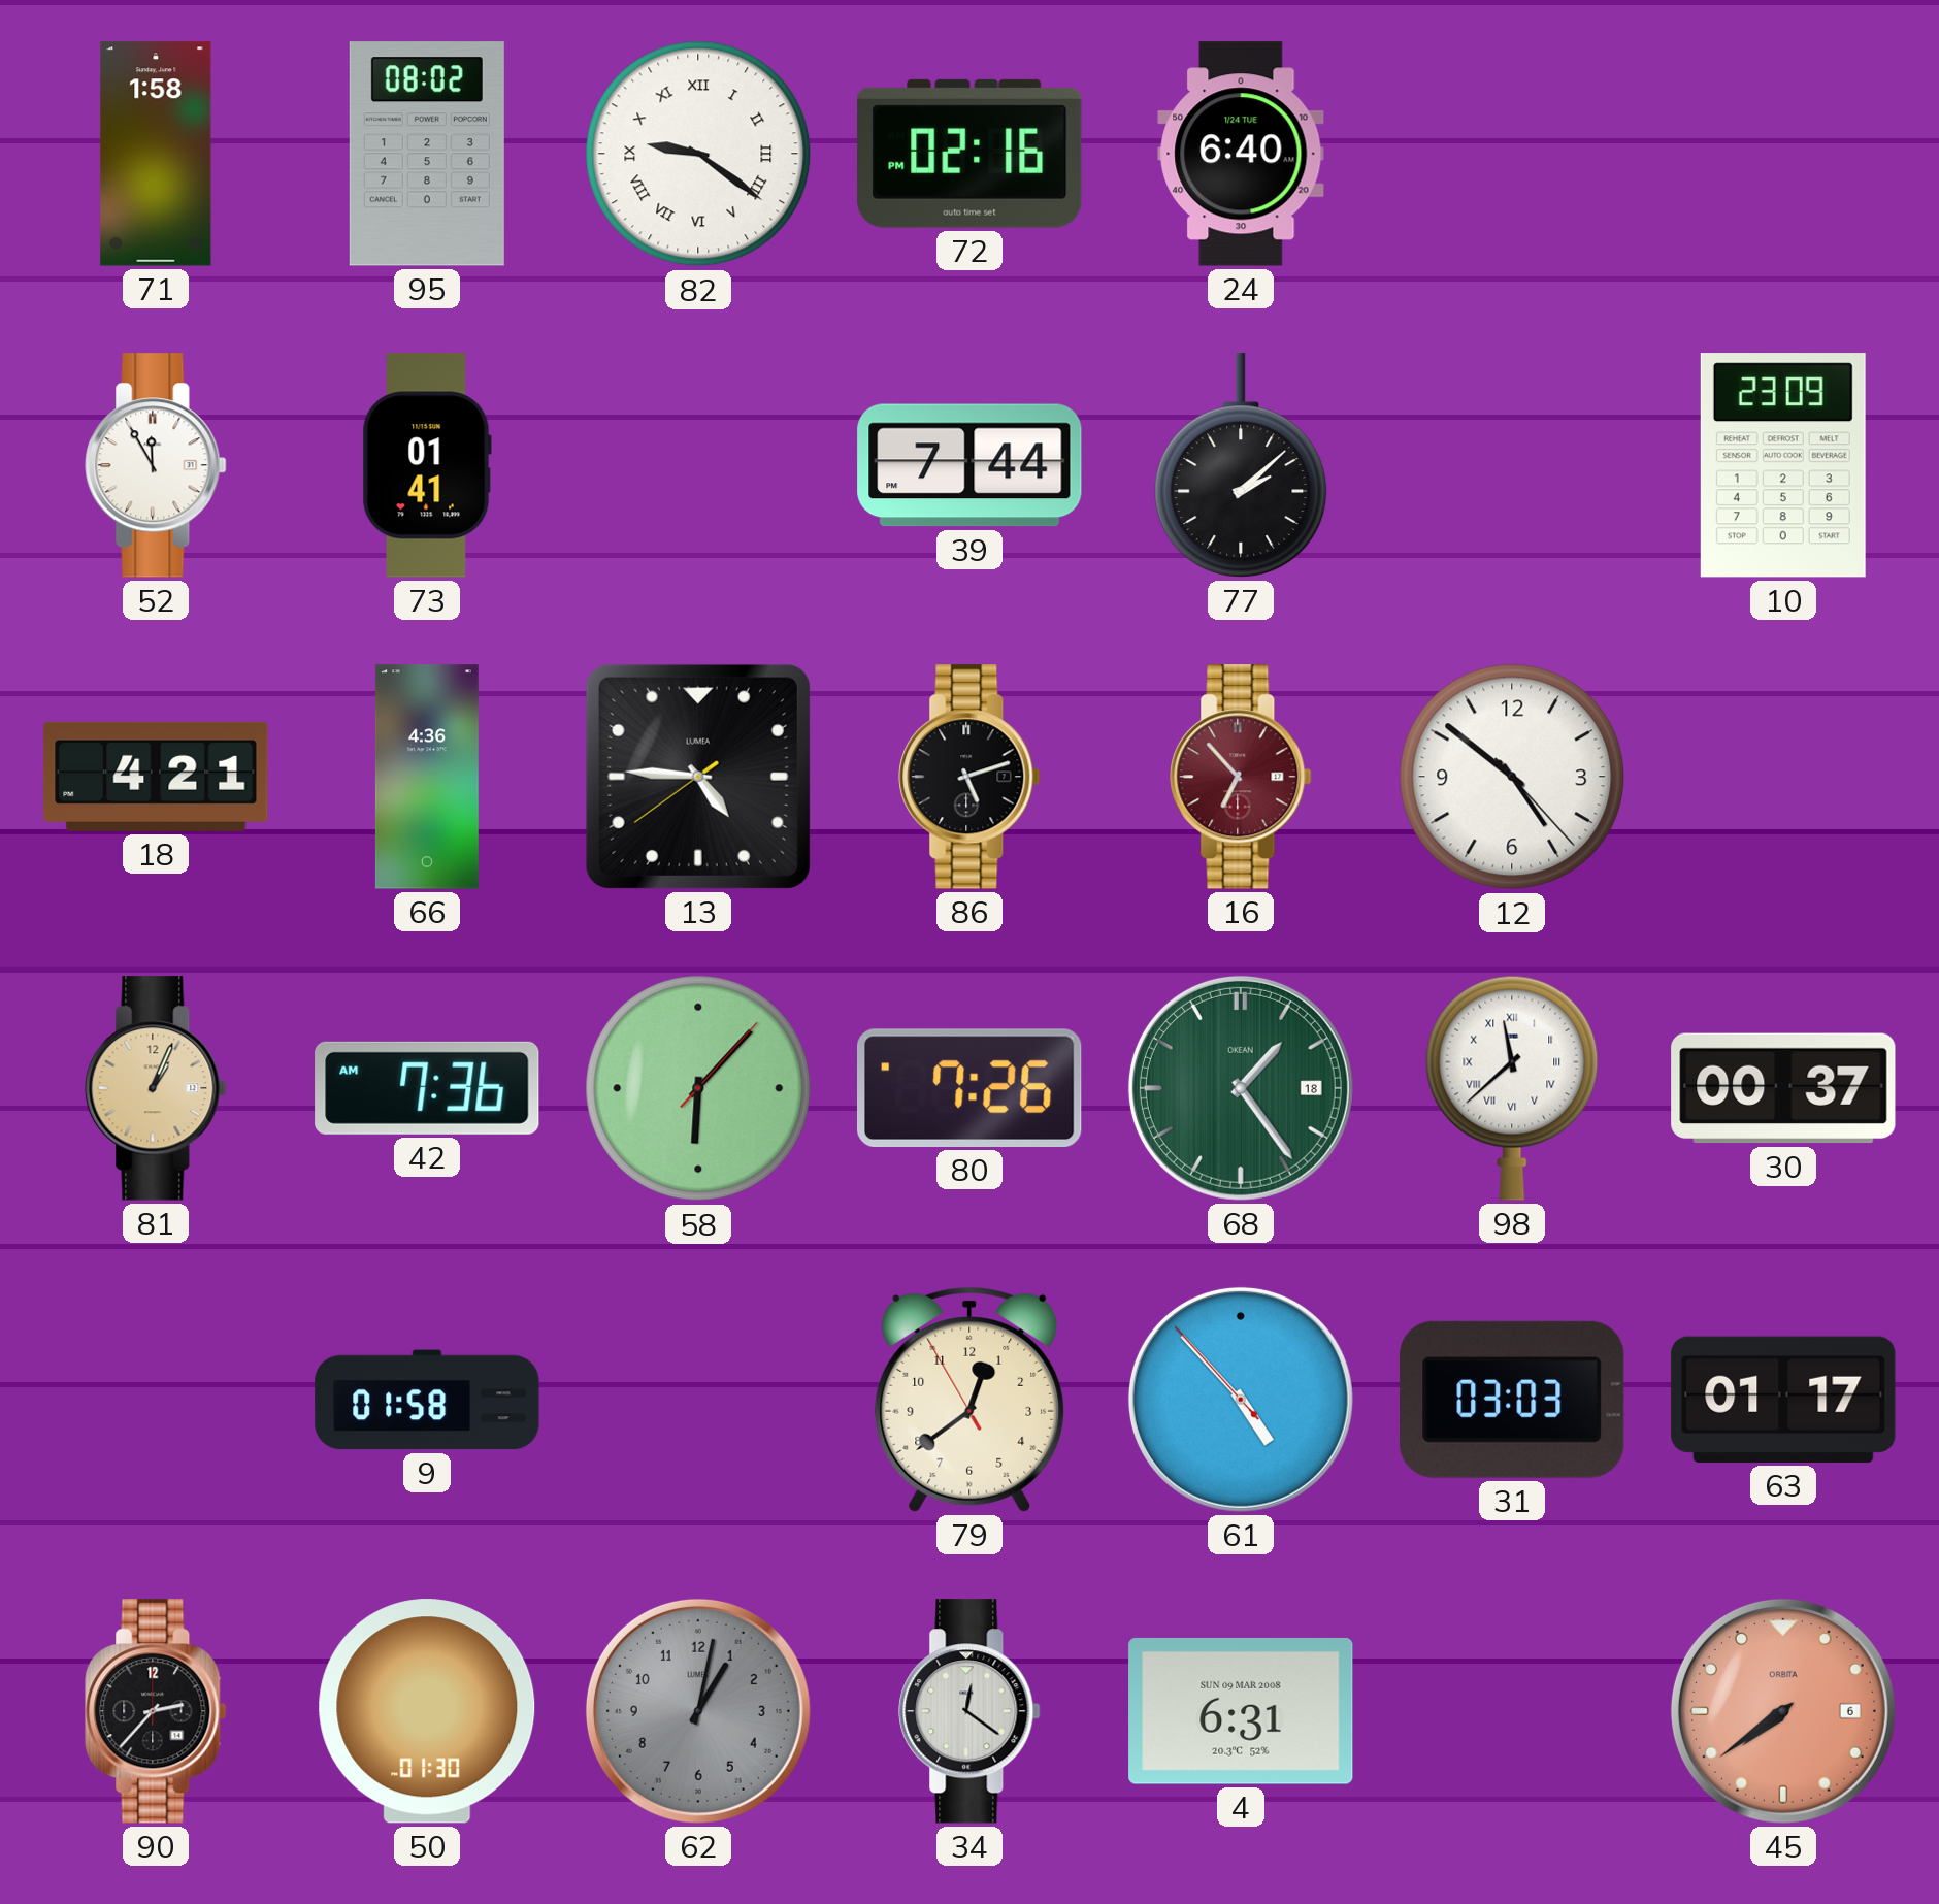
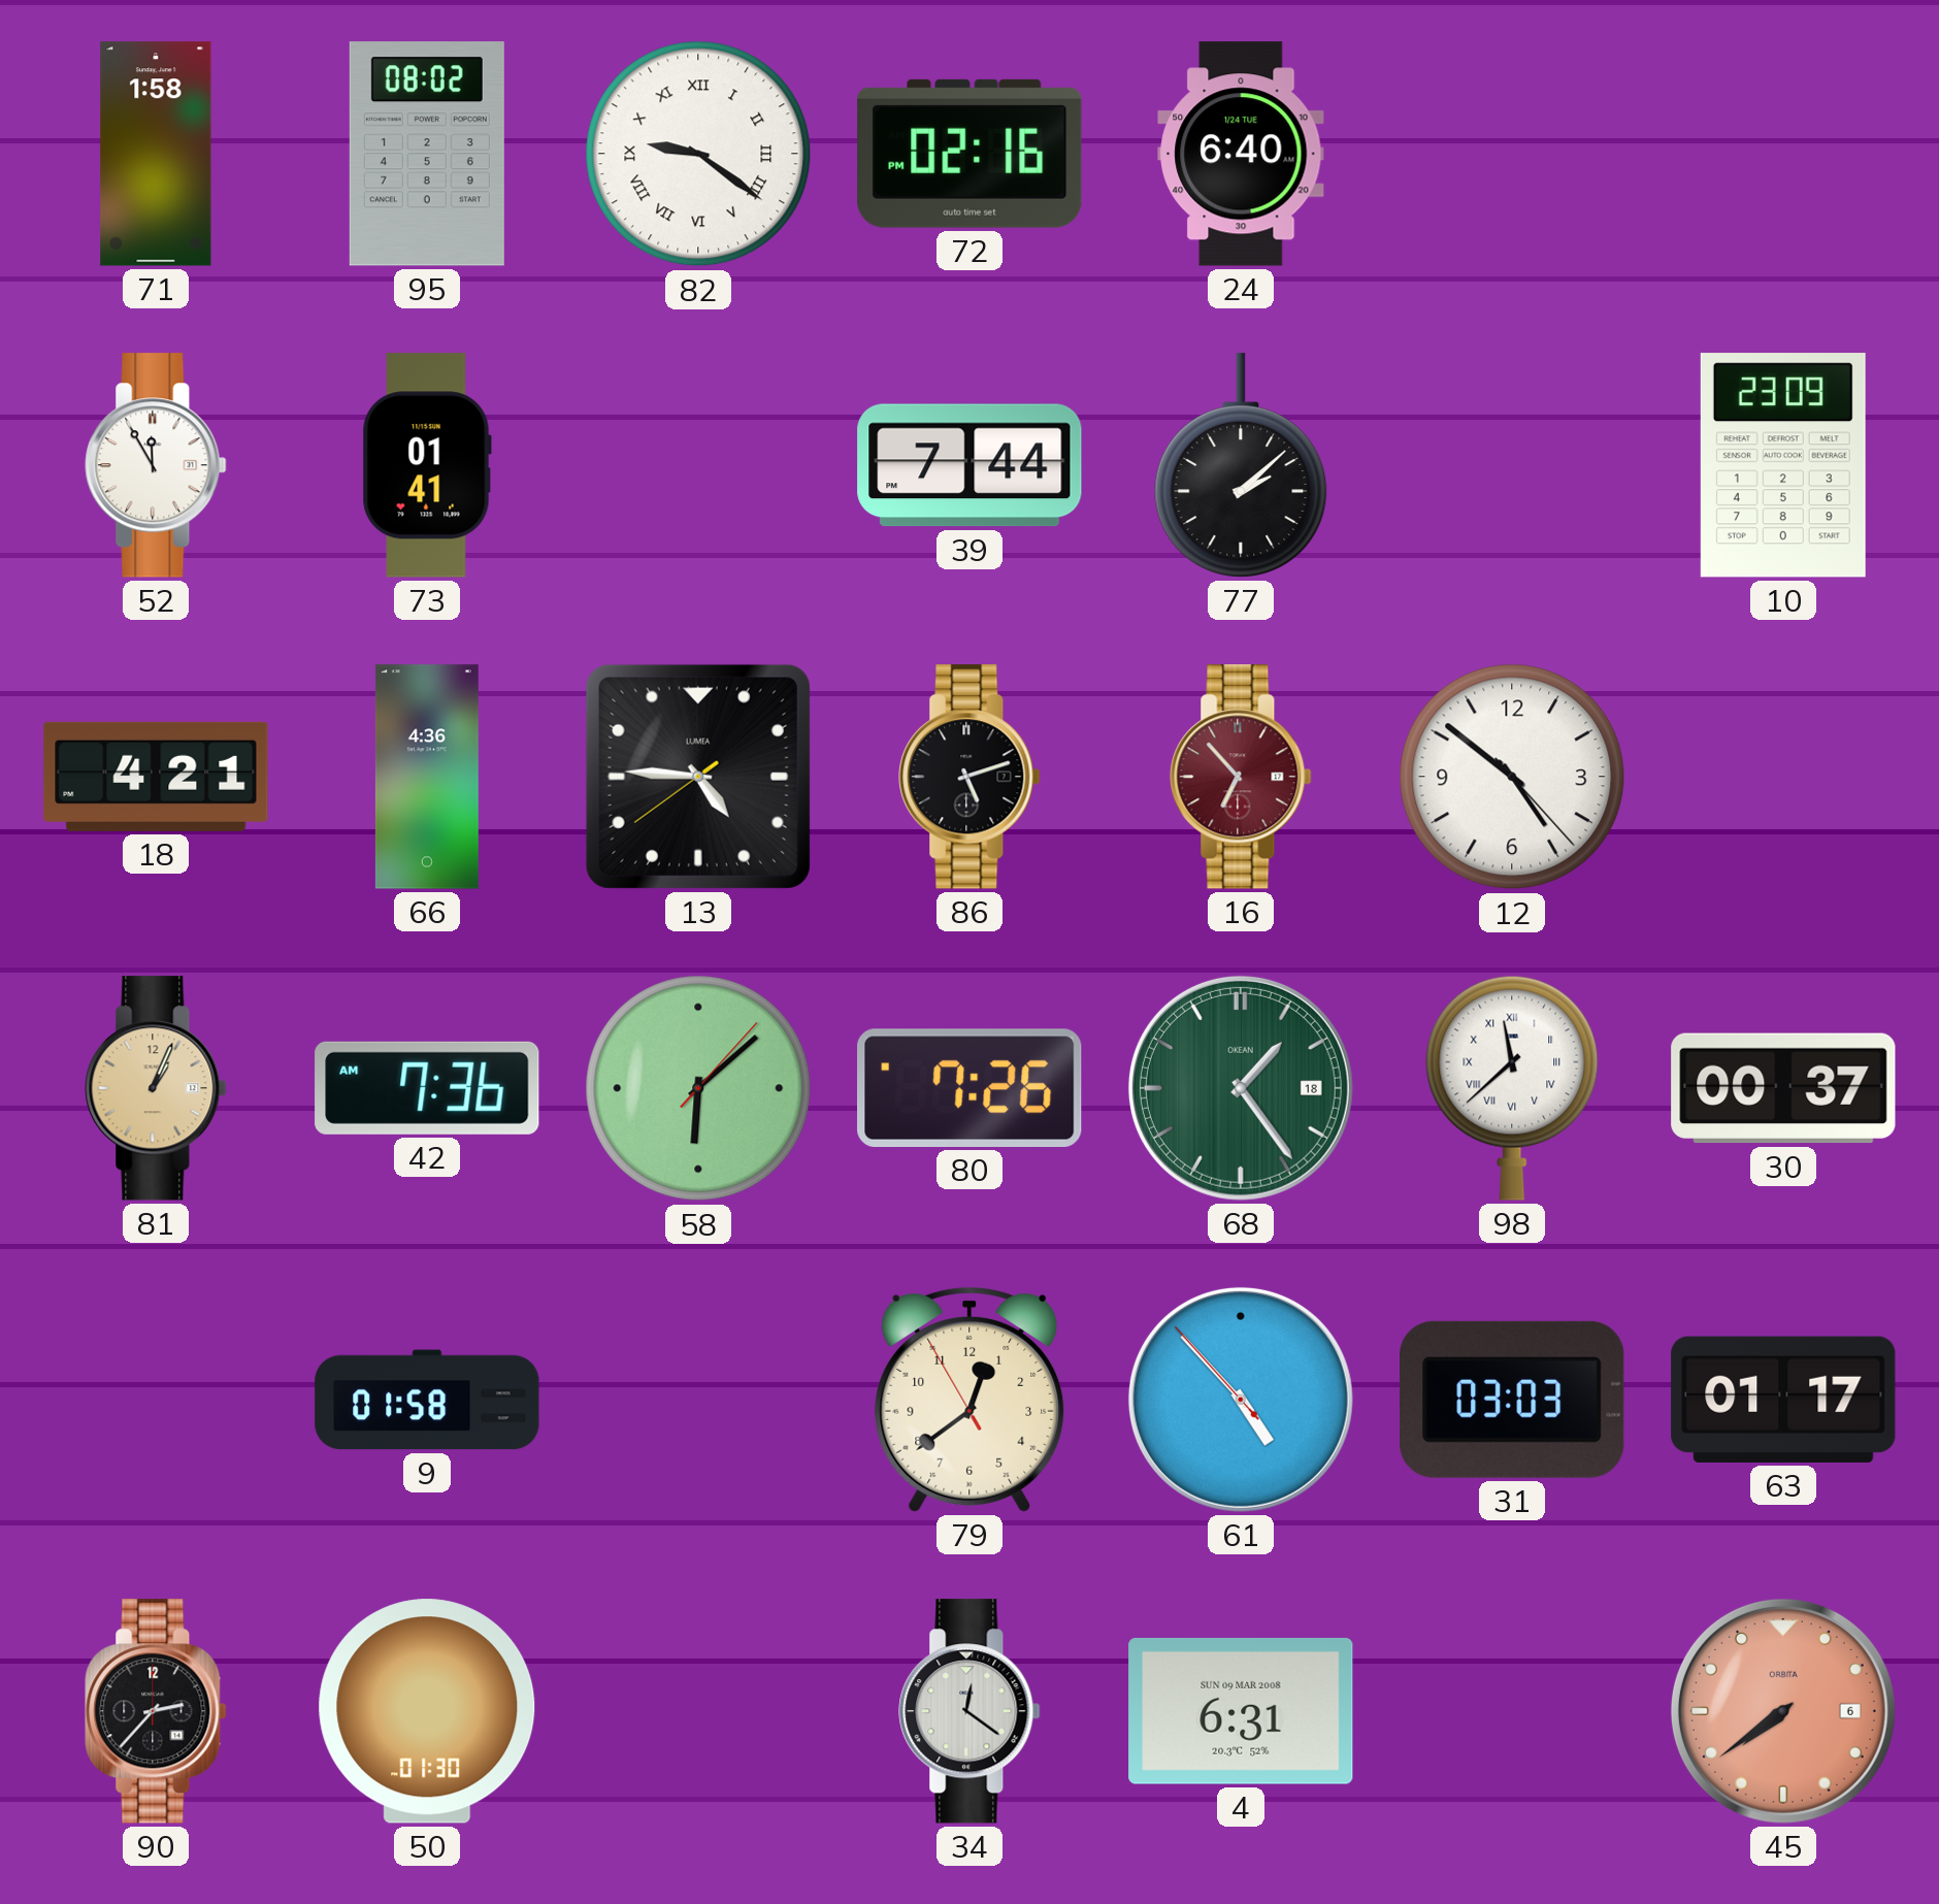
58: 6:07 -> 6:08
62: 1:02 -> none
